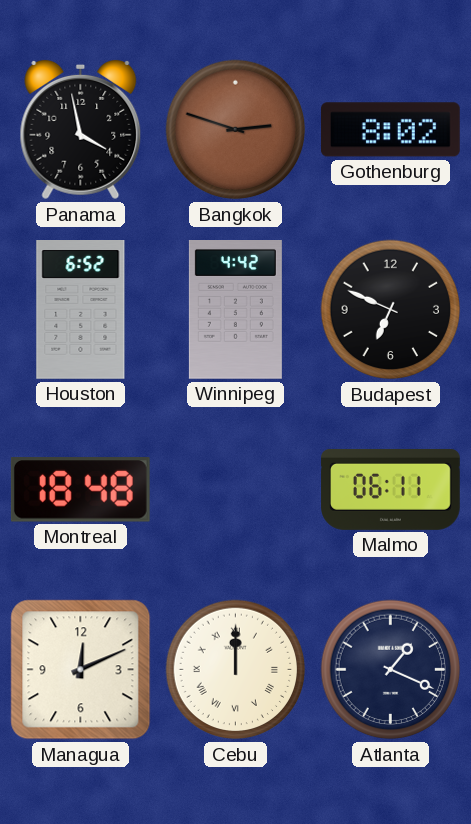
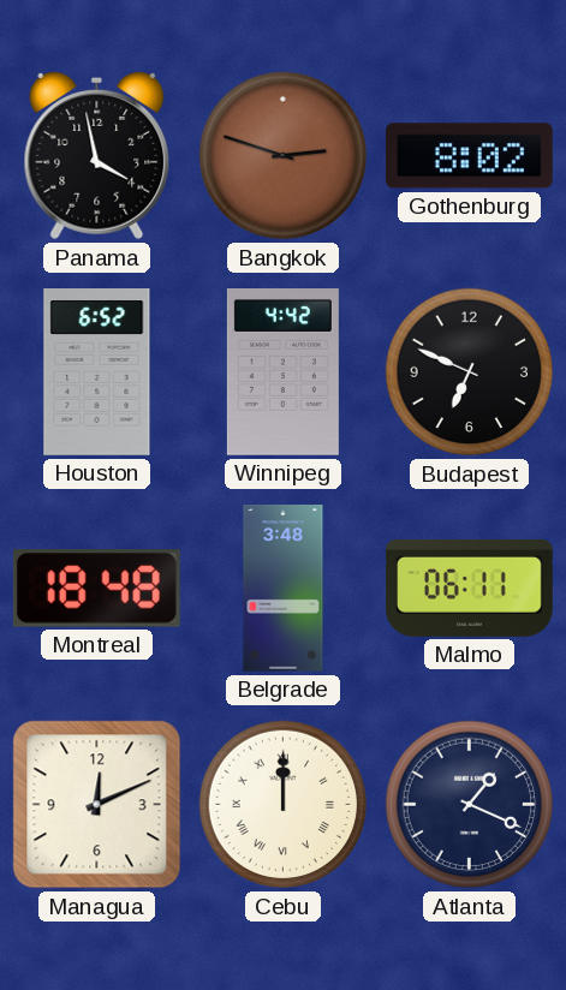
Belgrade: none -> 3:48
